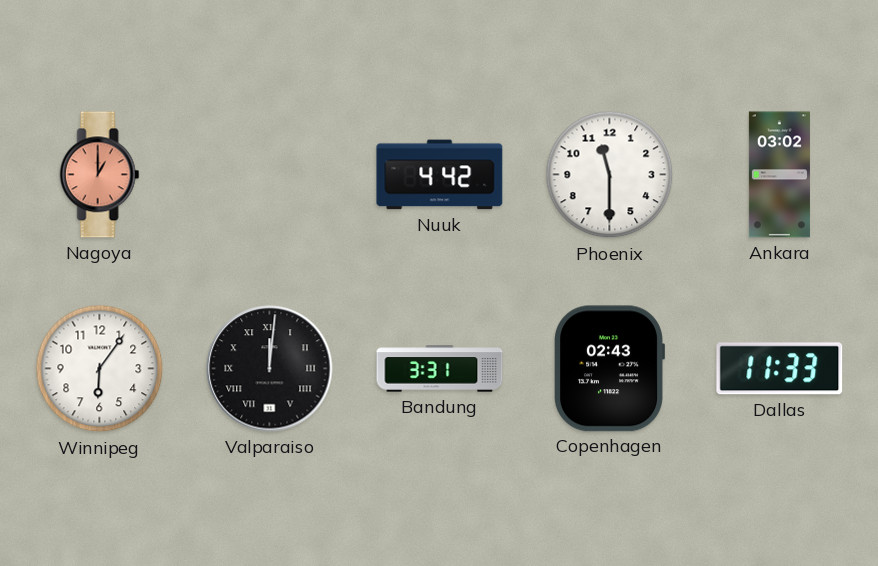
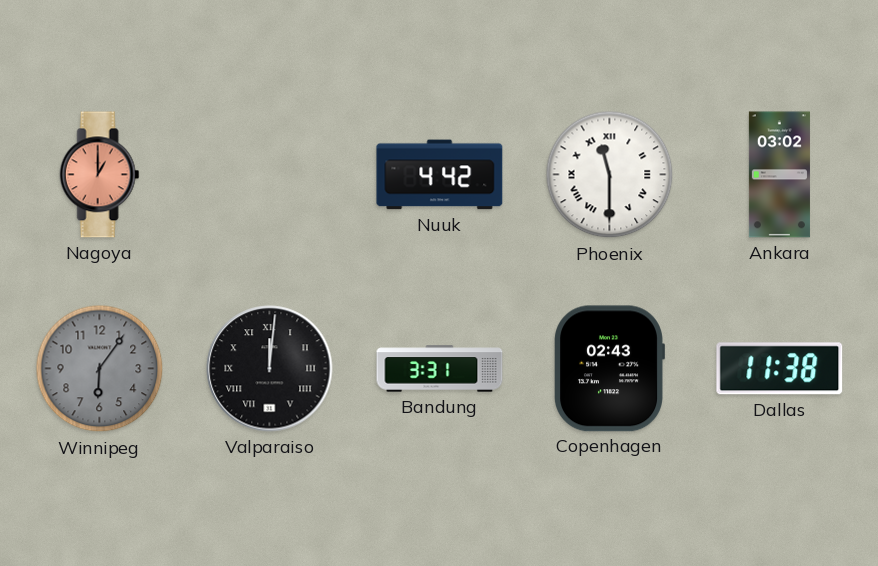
Phoenix numerals: Arabic -> Roman
Winnipeg dial: white -> grey
Dallas: 11:33 -> 11:38
